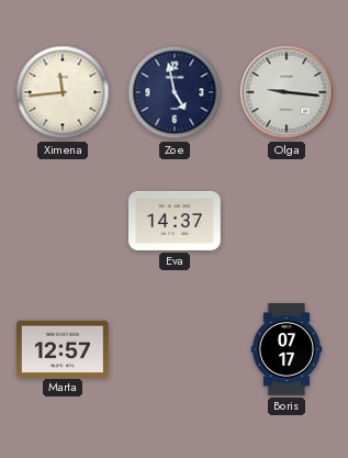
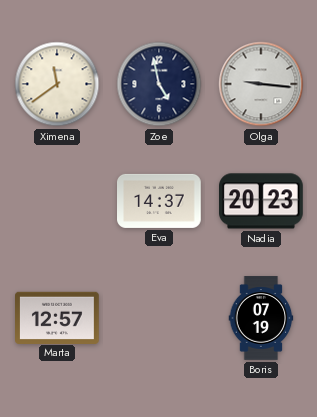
Ximena: 11:44 -> 11:39
Nadia: none -> 20:23
Boris: 07:17 -> 07:19
